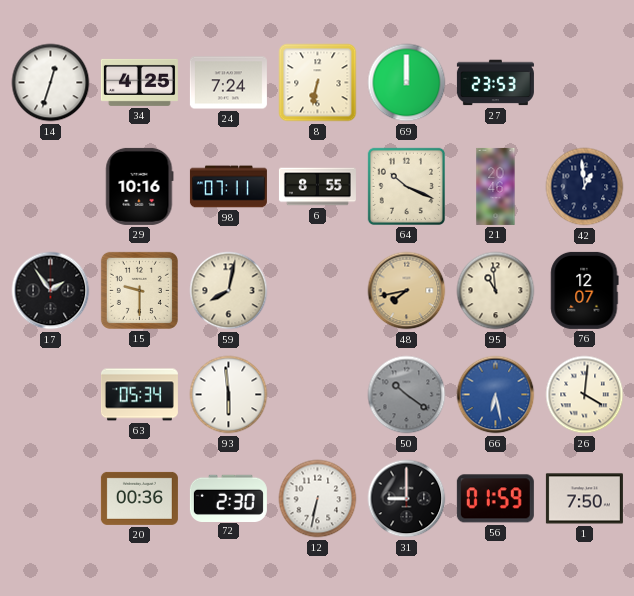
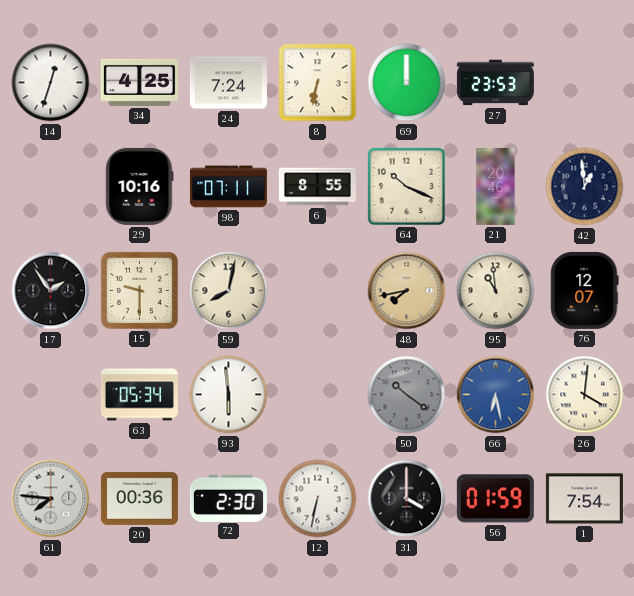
61: none -> 7:46
31: 9:00 -> 4:00
1: 7:50 -> 7:54
